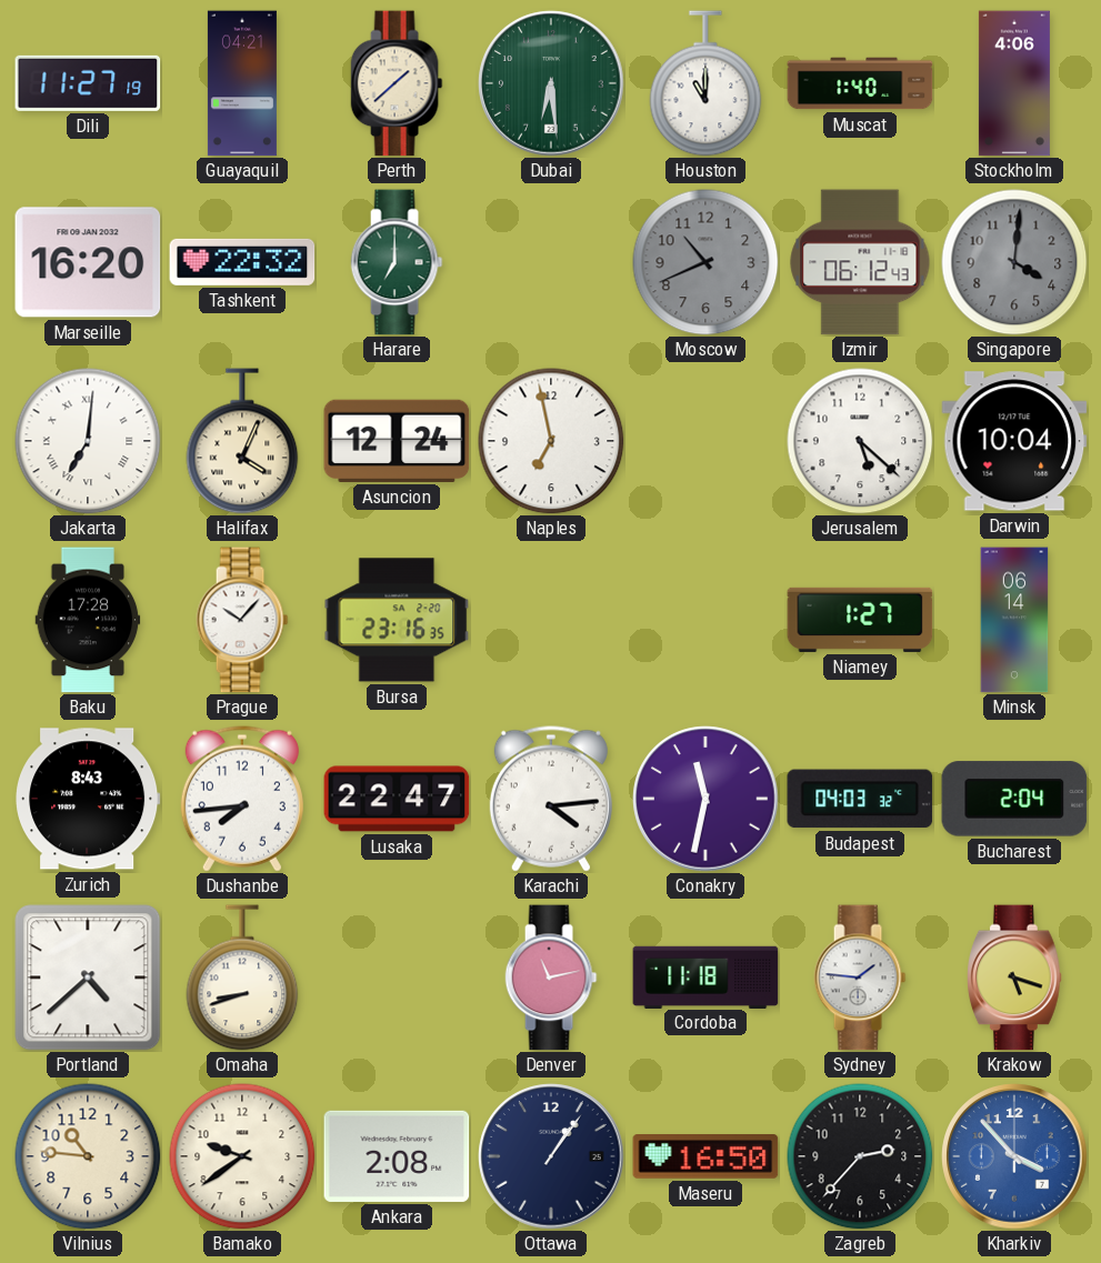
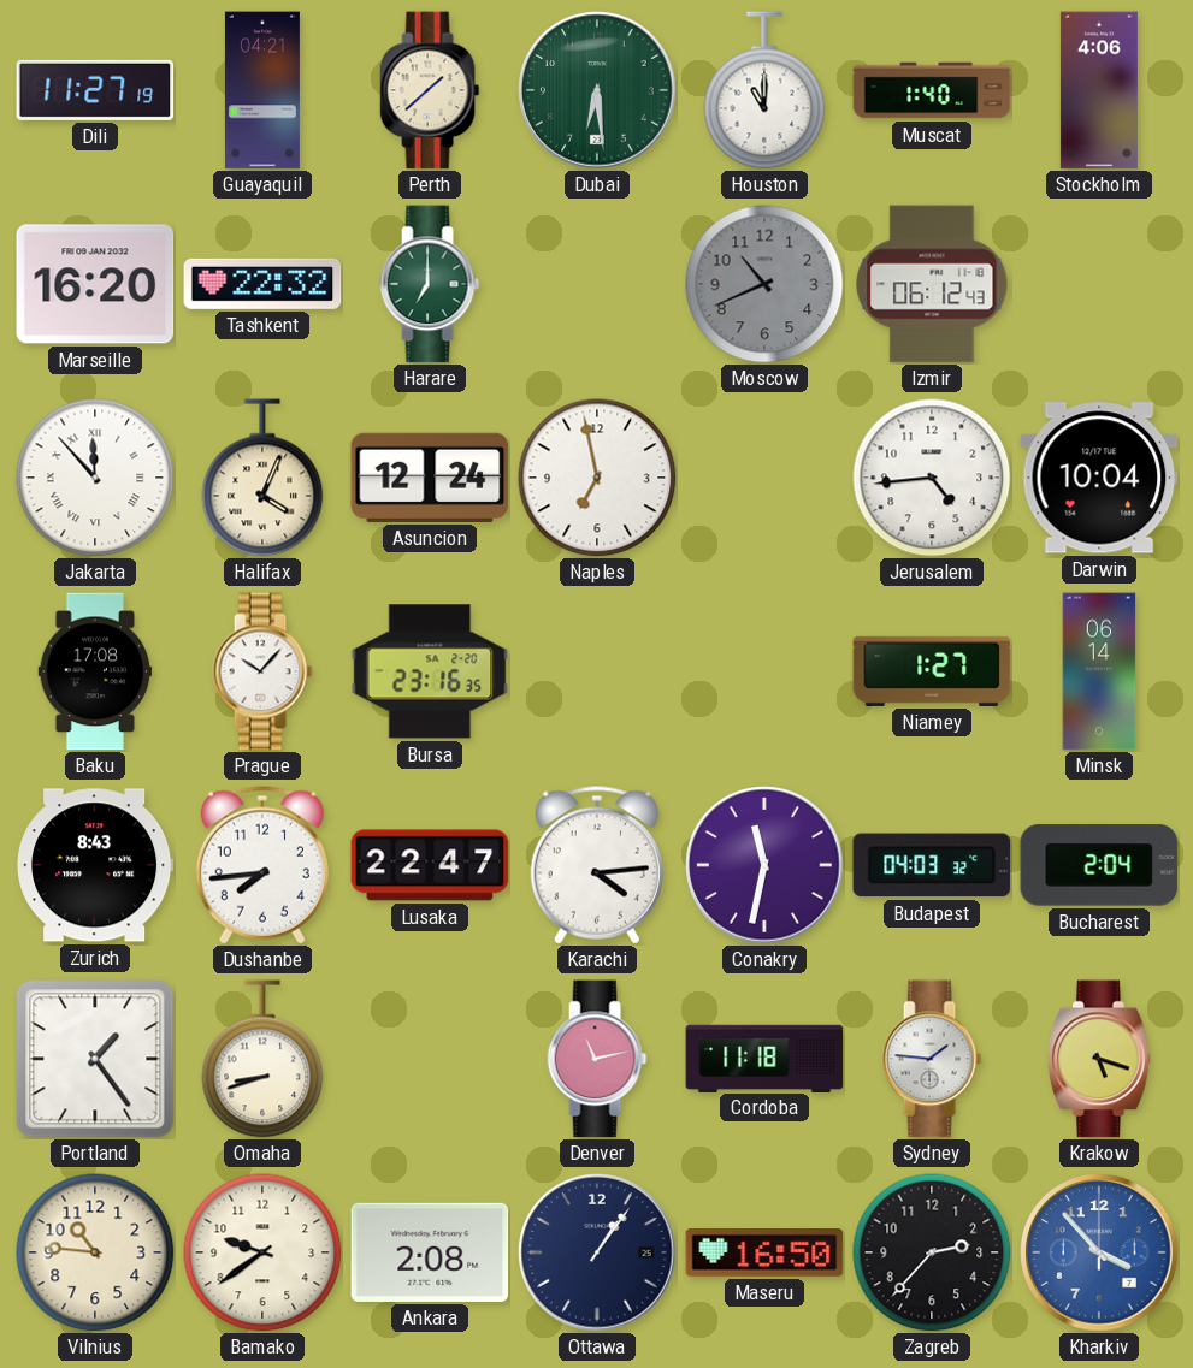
Singapore: 4:01 -> none
Jakarta: 7:01 -> 11:53
Jerusalem: 5:22 -> 4:44
Baku: 17:28 -> 17:08
Portland: 4:38 -> 1:24
